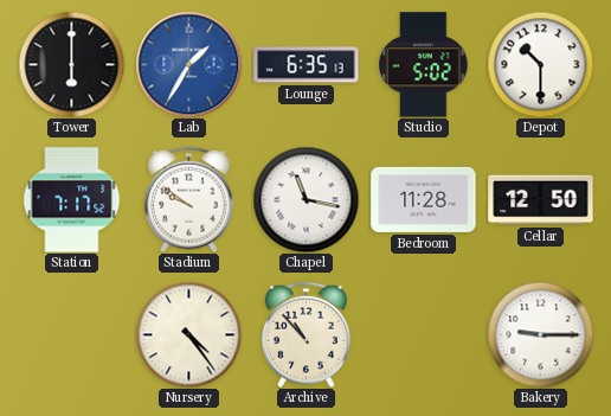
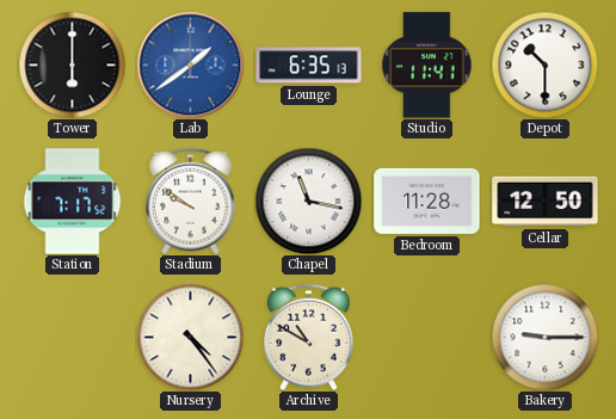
Lab: 1:35 -> 1:39
Studio: 5:02 -> 11:41
Archive: 10:53 -> 10:50
